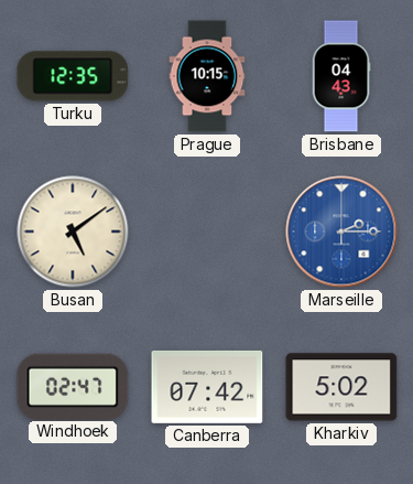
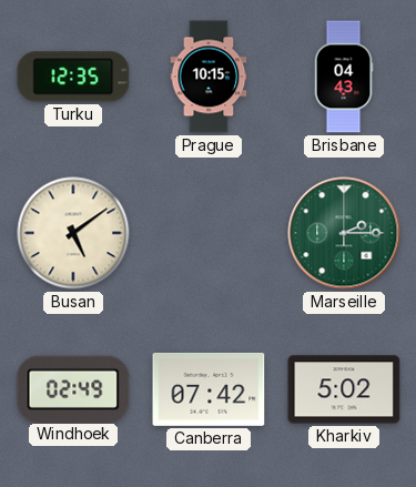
Marseille dial: blue -> green
Windhoek: 02:47 -> 02:49
